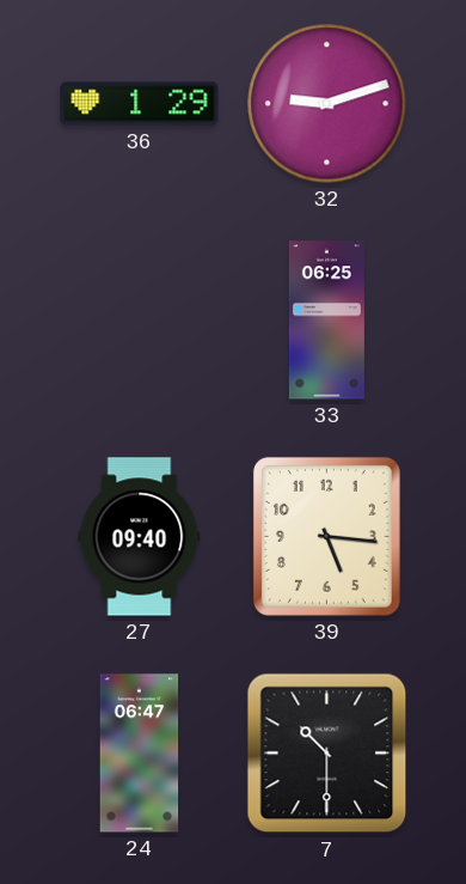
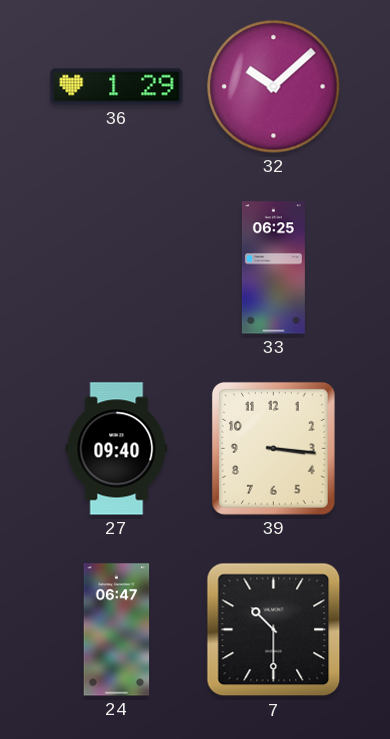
32: 9:12 -> 10:08
39: 5:16 -> 3:16
